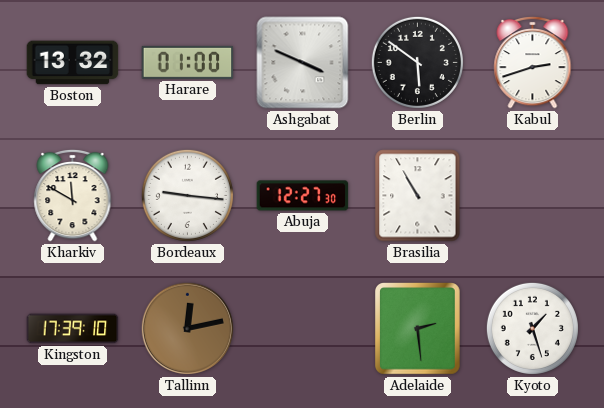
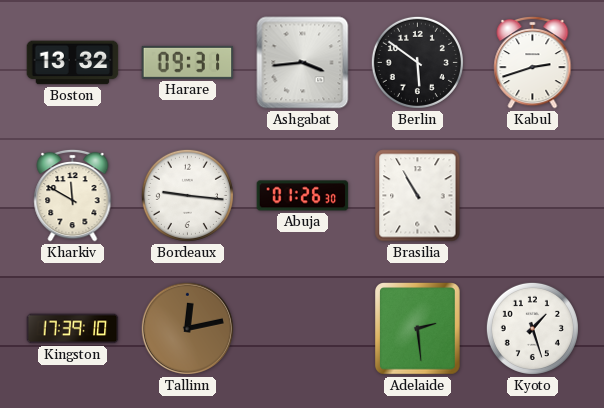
Harare: 01:00 -> 09:31
Ashgabat: 3:49 -> 3:44
Abuja: 12:27 -> 01:26
